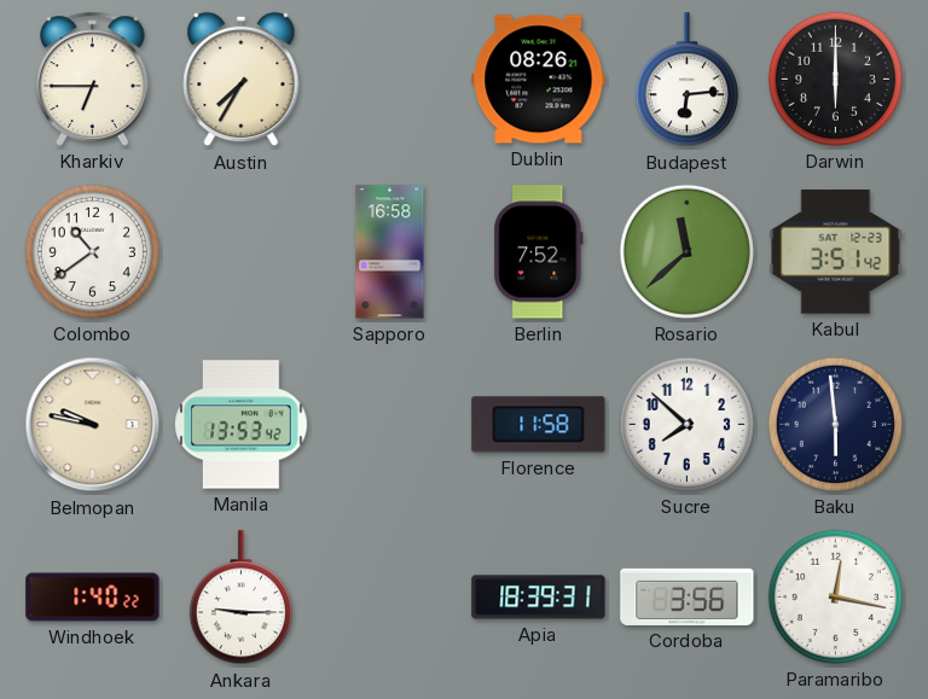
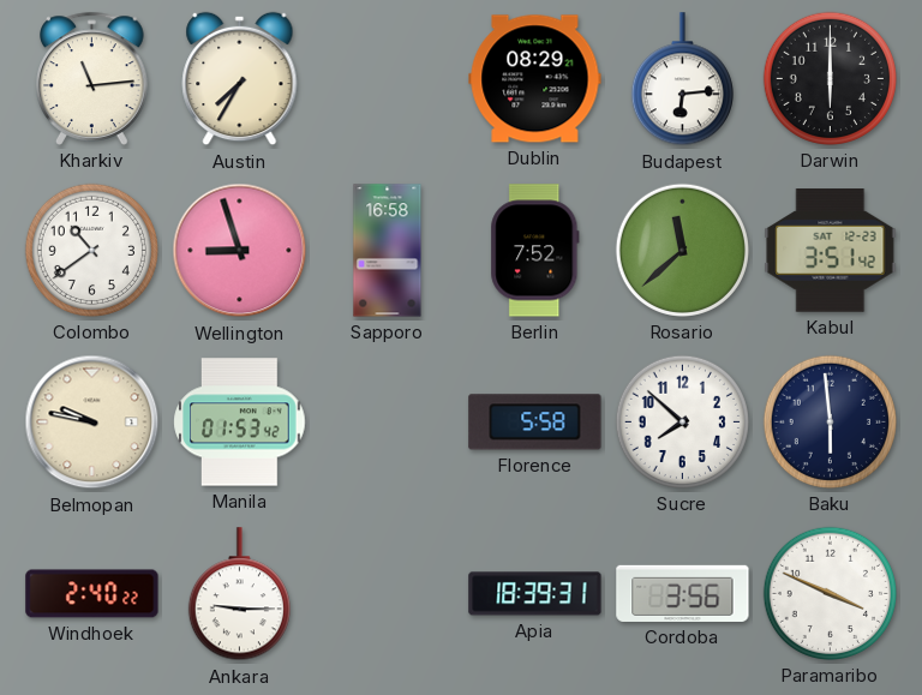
Kharkiv: 6:45 -> 11:14
Dublin: 08:26 -> 08:29
Wellington: none -> 8:57
Manila: 13:53 -> 01:53
Florence: 11:58 -> 5:58
Windhoek: 1:40 -> 2:40
Paramaribo: 12:17 -> 3:49
